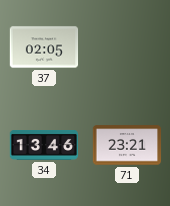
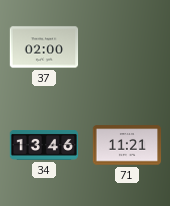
37: 02:05 -> 02:00
71: 23:21 -> 11:21
